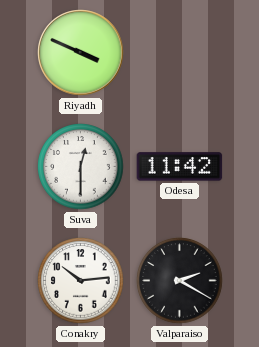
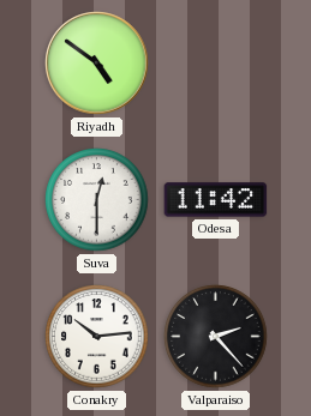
Riyadh: 3:49 -> 4:51
Valparaiso: 2:20 -> 2:23
